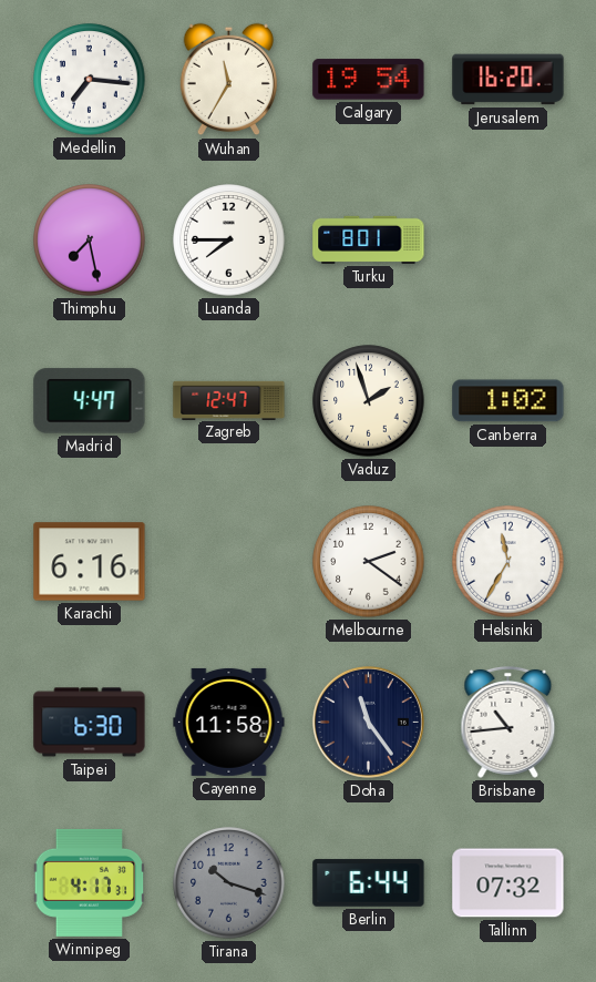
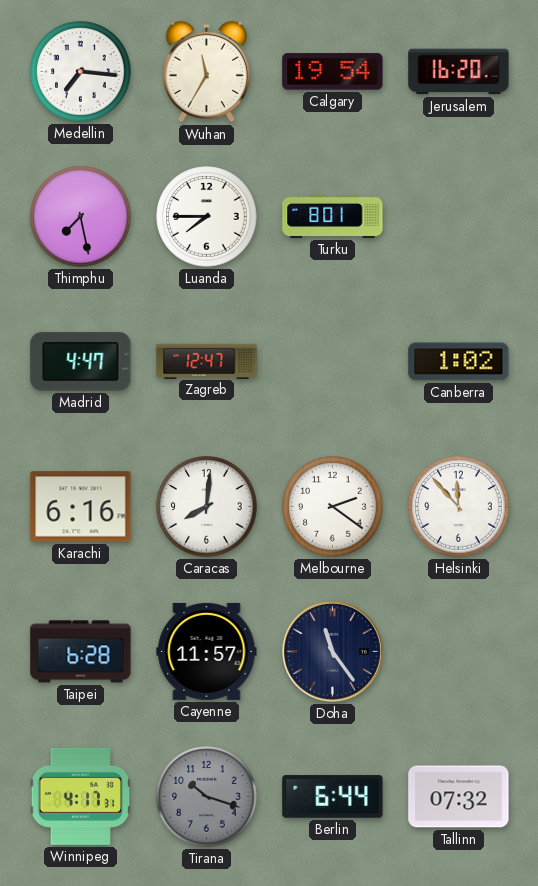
Vaduz: 1:57 -> none
Caracas: none -> 8:01
Helsinki: 11:35 -> 11:53
Taipei: 6:30 -> 6:28
Cayenne: 11:58 -> 11:57
Brisbane: 10:44 -> none
